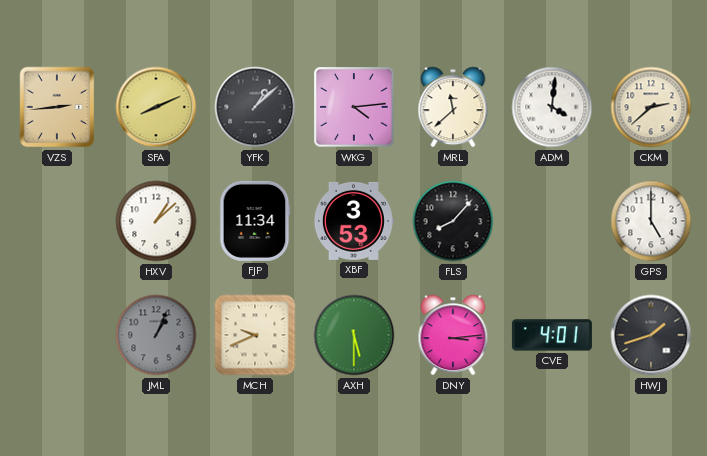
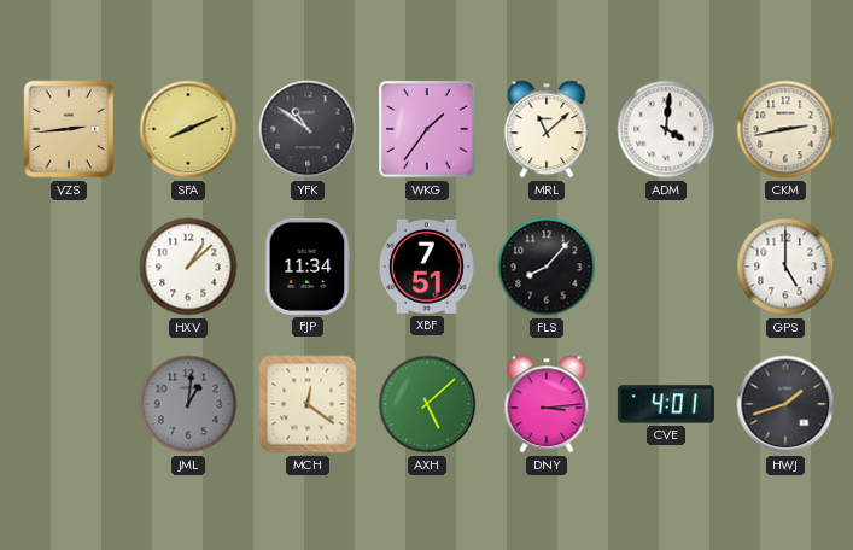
YFK: 1:08 -> 10:51
WKG: 4:14 -> 1:36
MRL: 11:38 -> 11:08
CKM: 2:38 -> 2:43
XBF: 3:53 -> 7:51
JML: 1:04 -> 1:01
MCH: 9:41 -> 12:21
AXH: 5:30 -> 5:08
